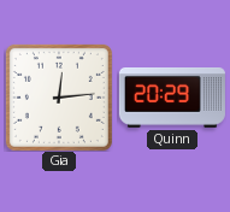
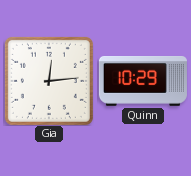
Quinn: 20:29 -> 10:29
